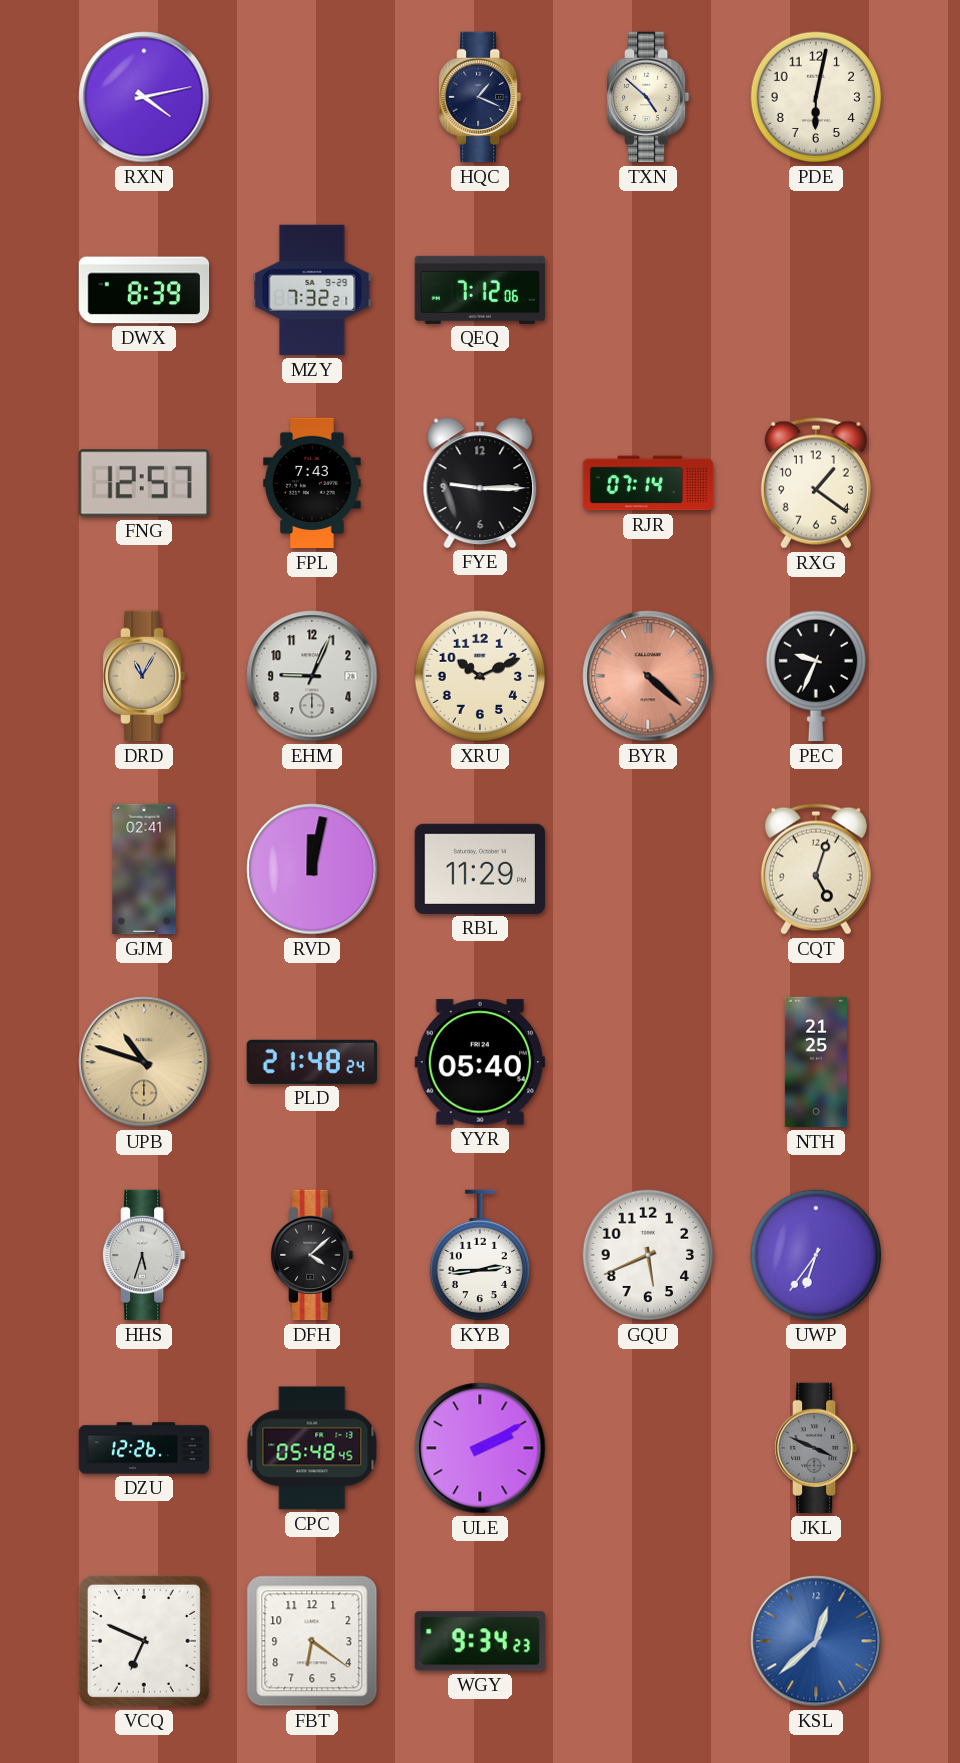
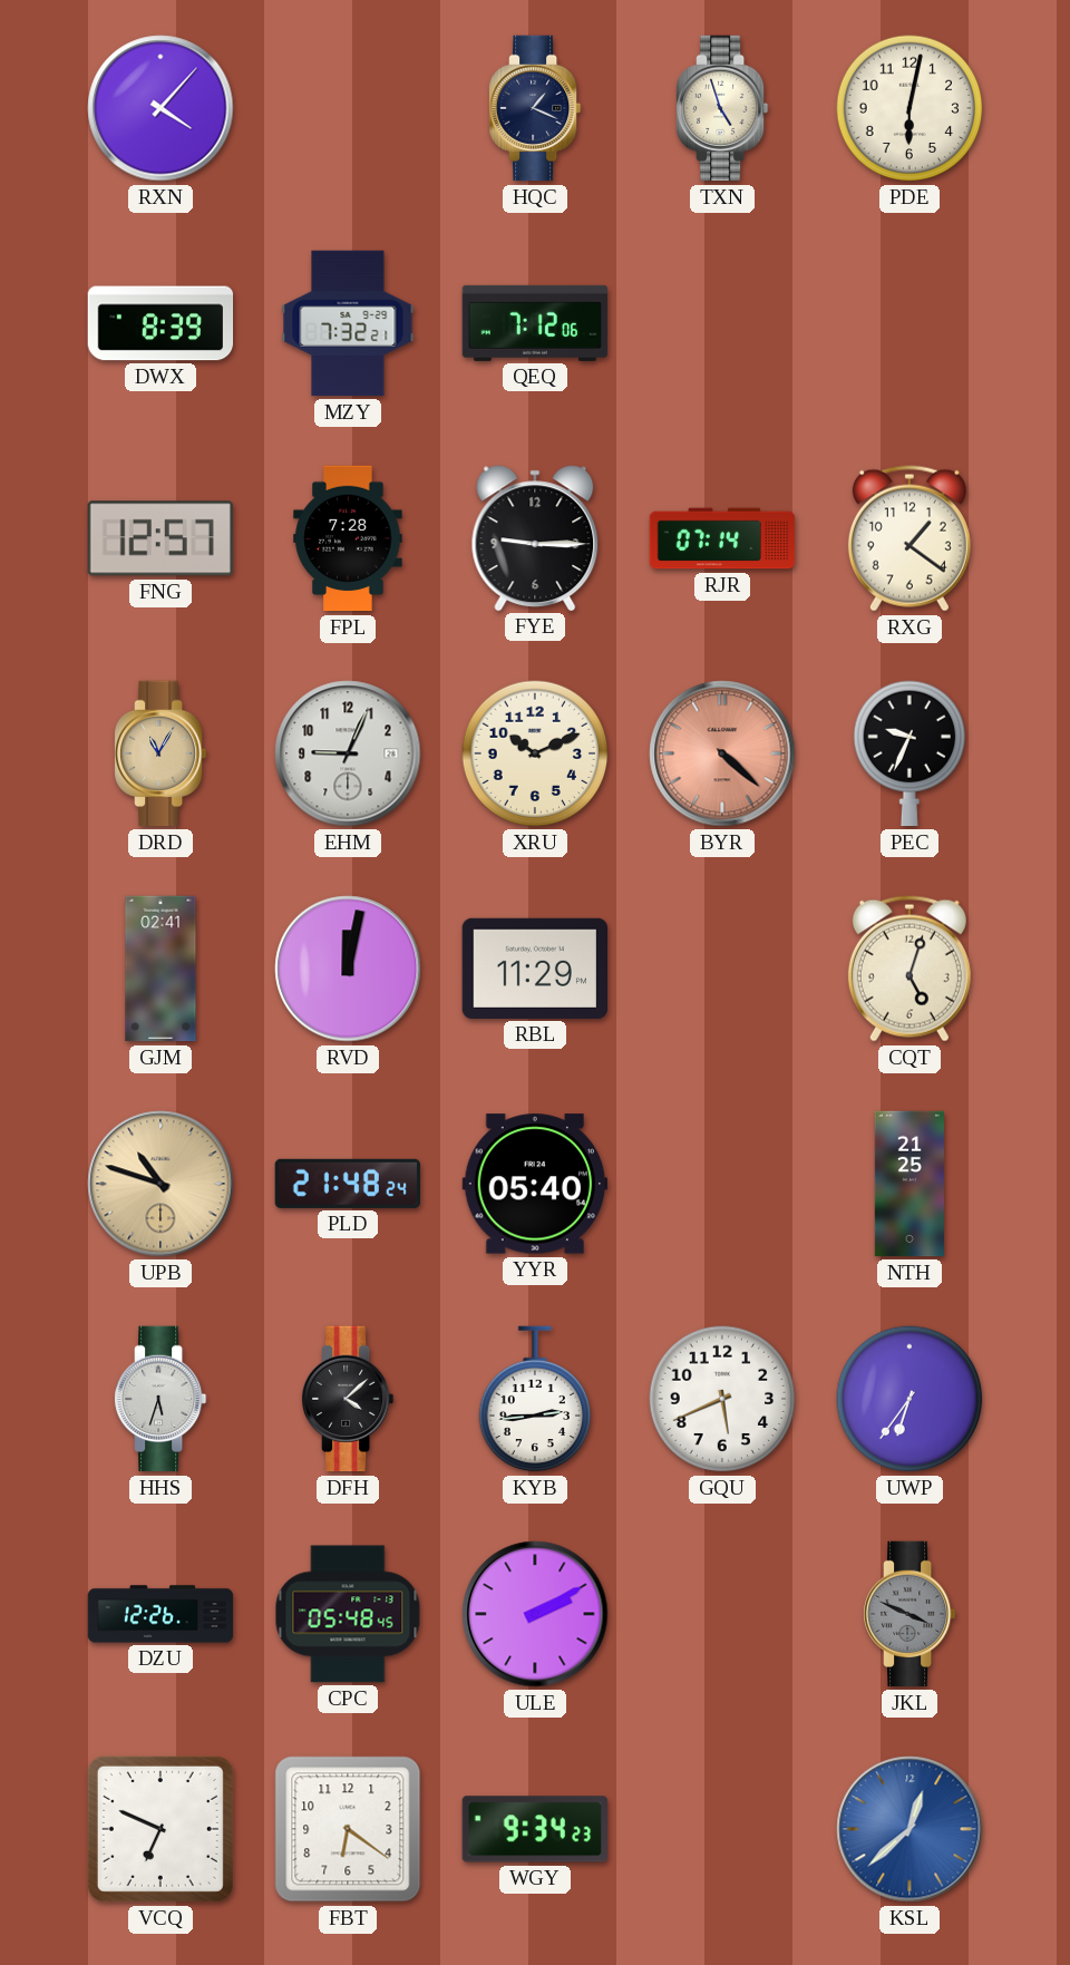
RXN: 4:13 -> 4:07
TXN: 4:52 -> 4:57
FPL: 7:43 -> 7:28
